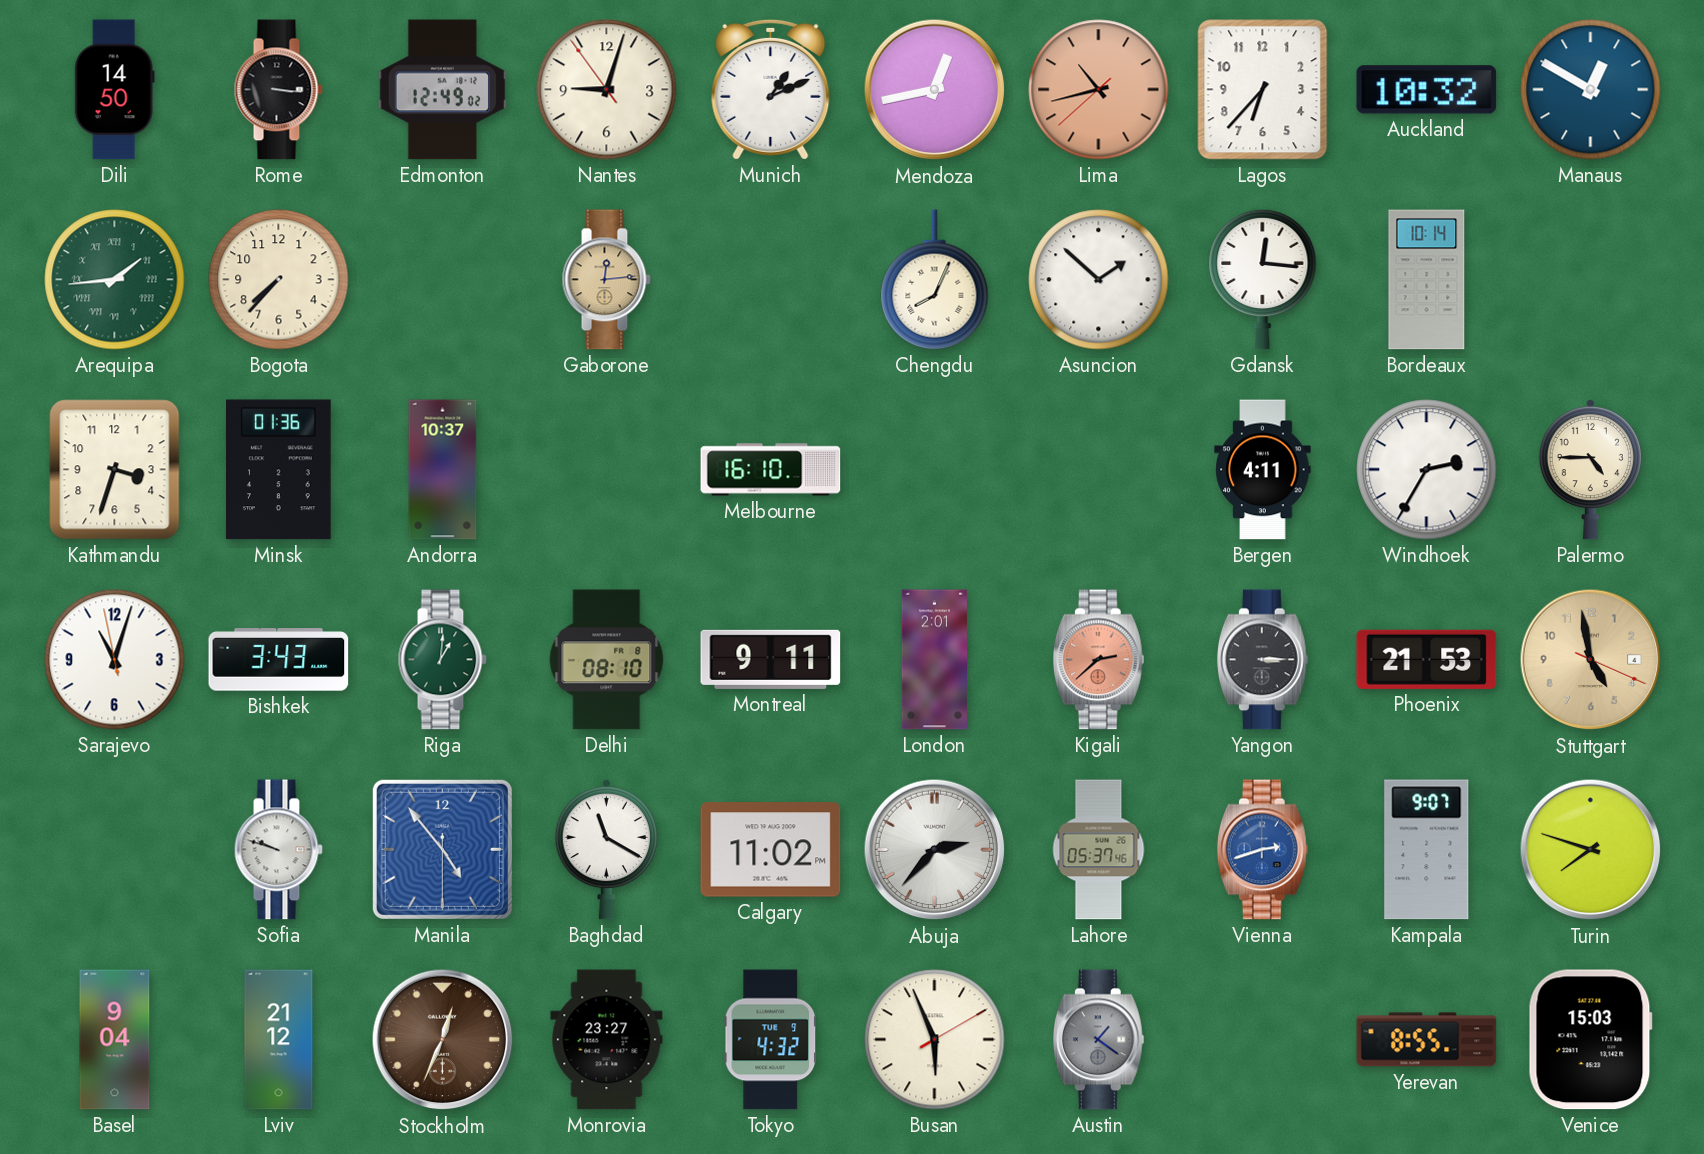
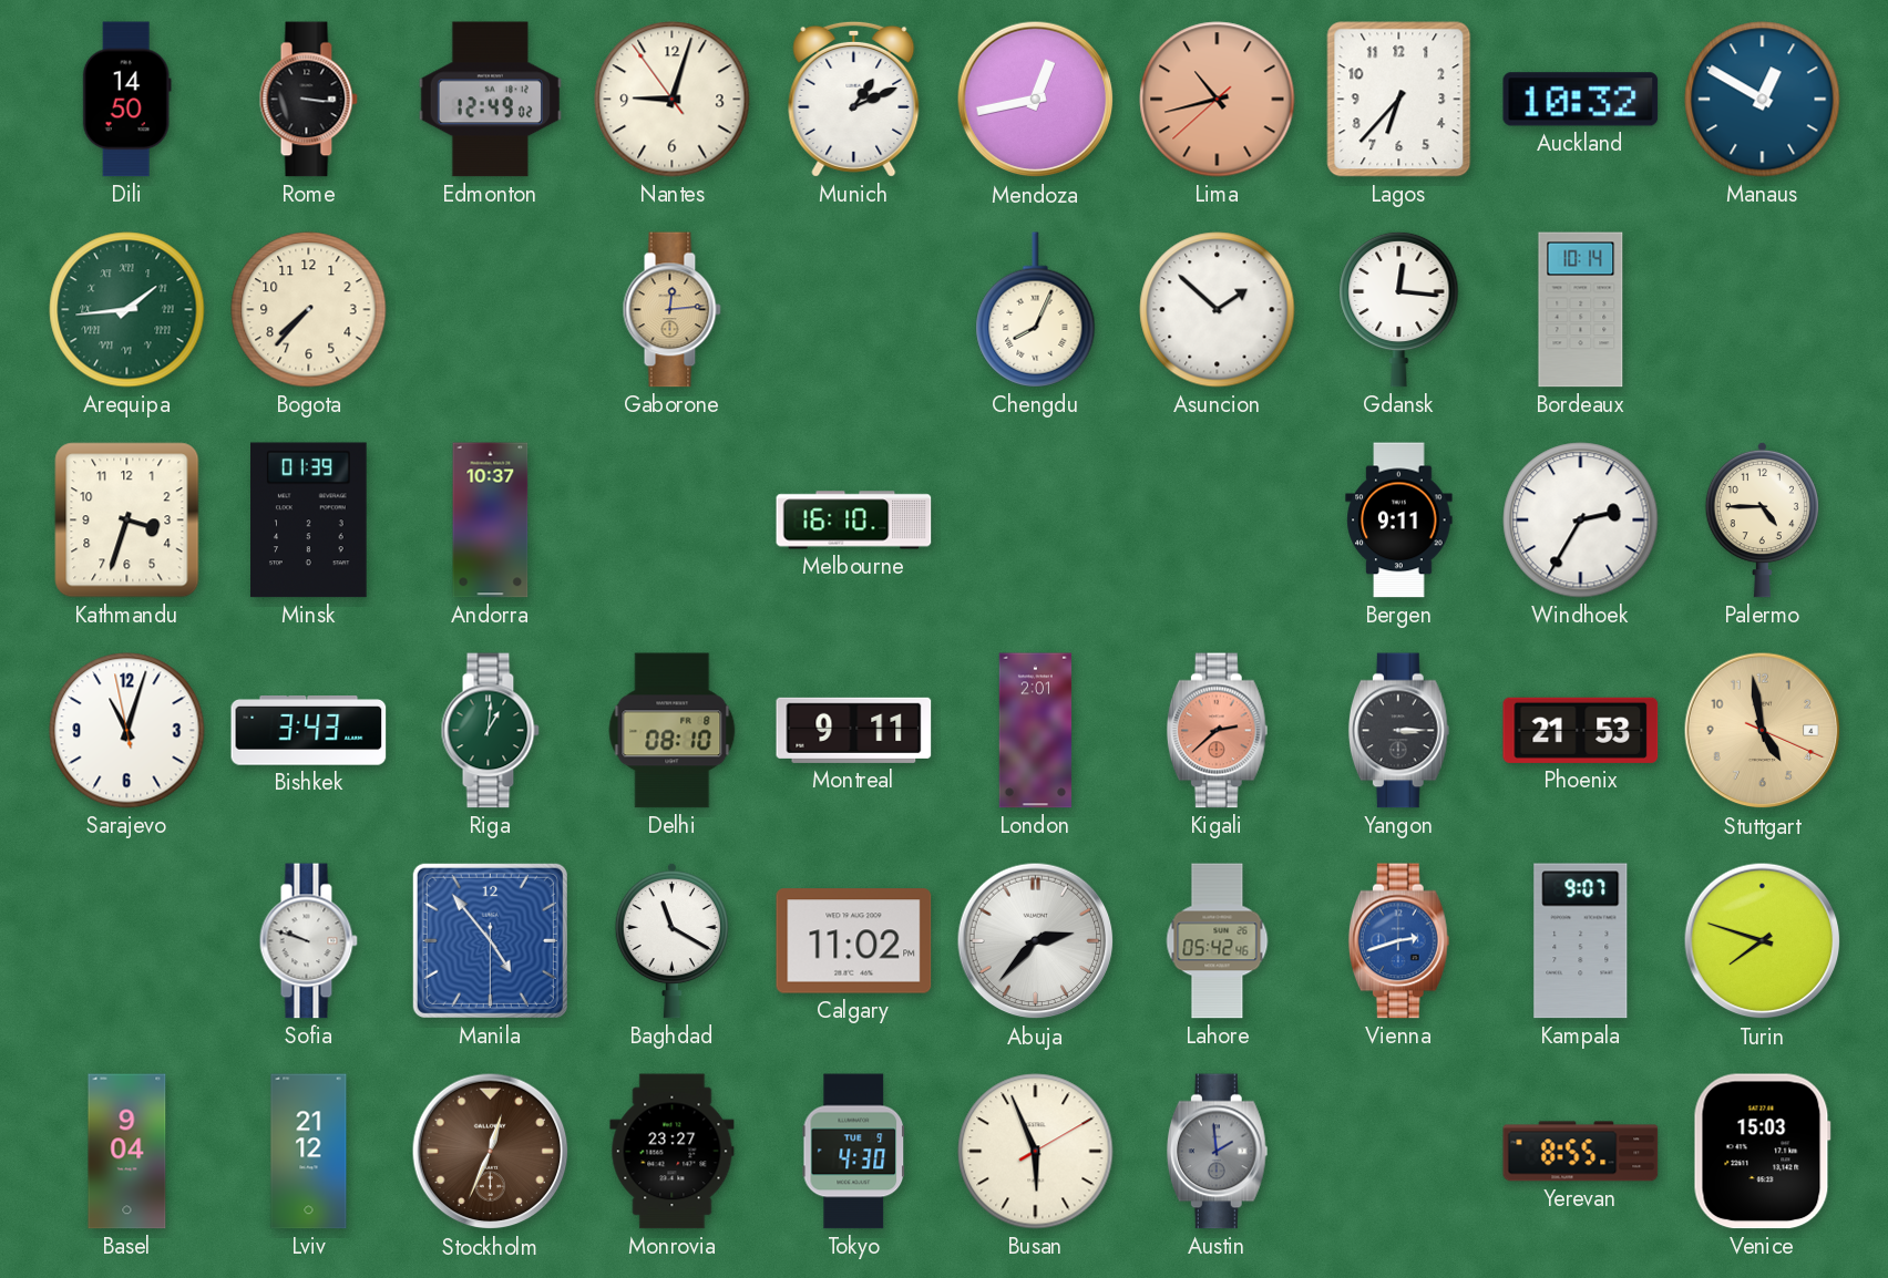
Minsk: 01:36 -> 01:39
Bergen: 4:11 -> 9:11
Lahore: 05:37 -> 05:42
Tokyo: 4:32 -> 4:30
Austin: 1:21 -> 1:59
